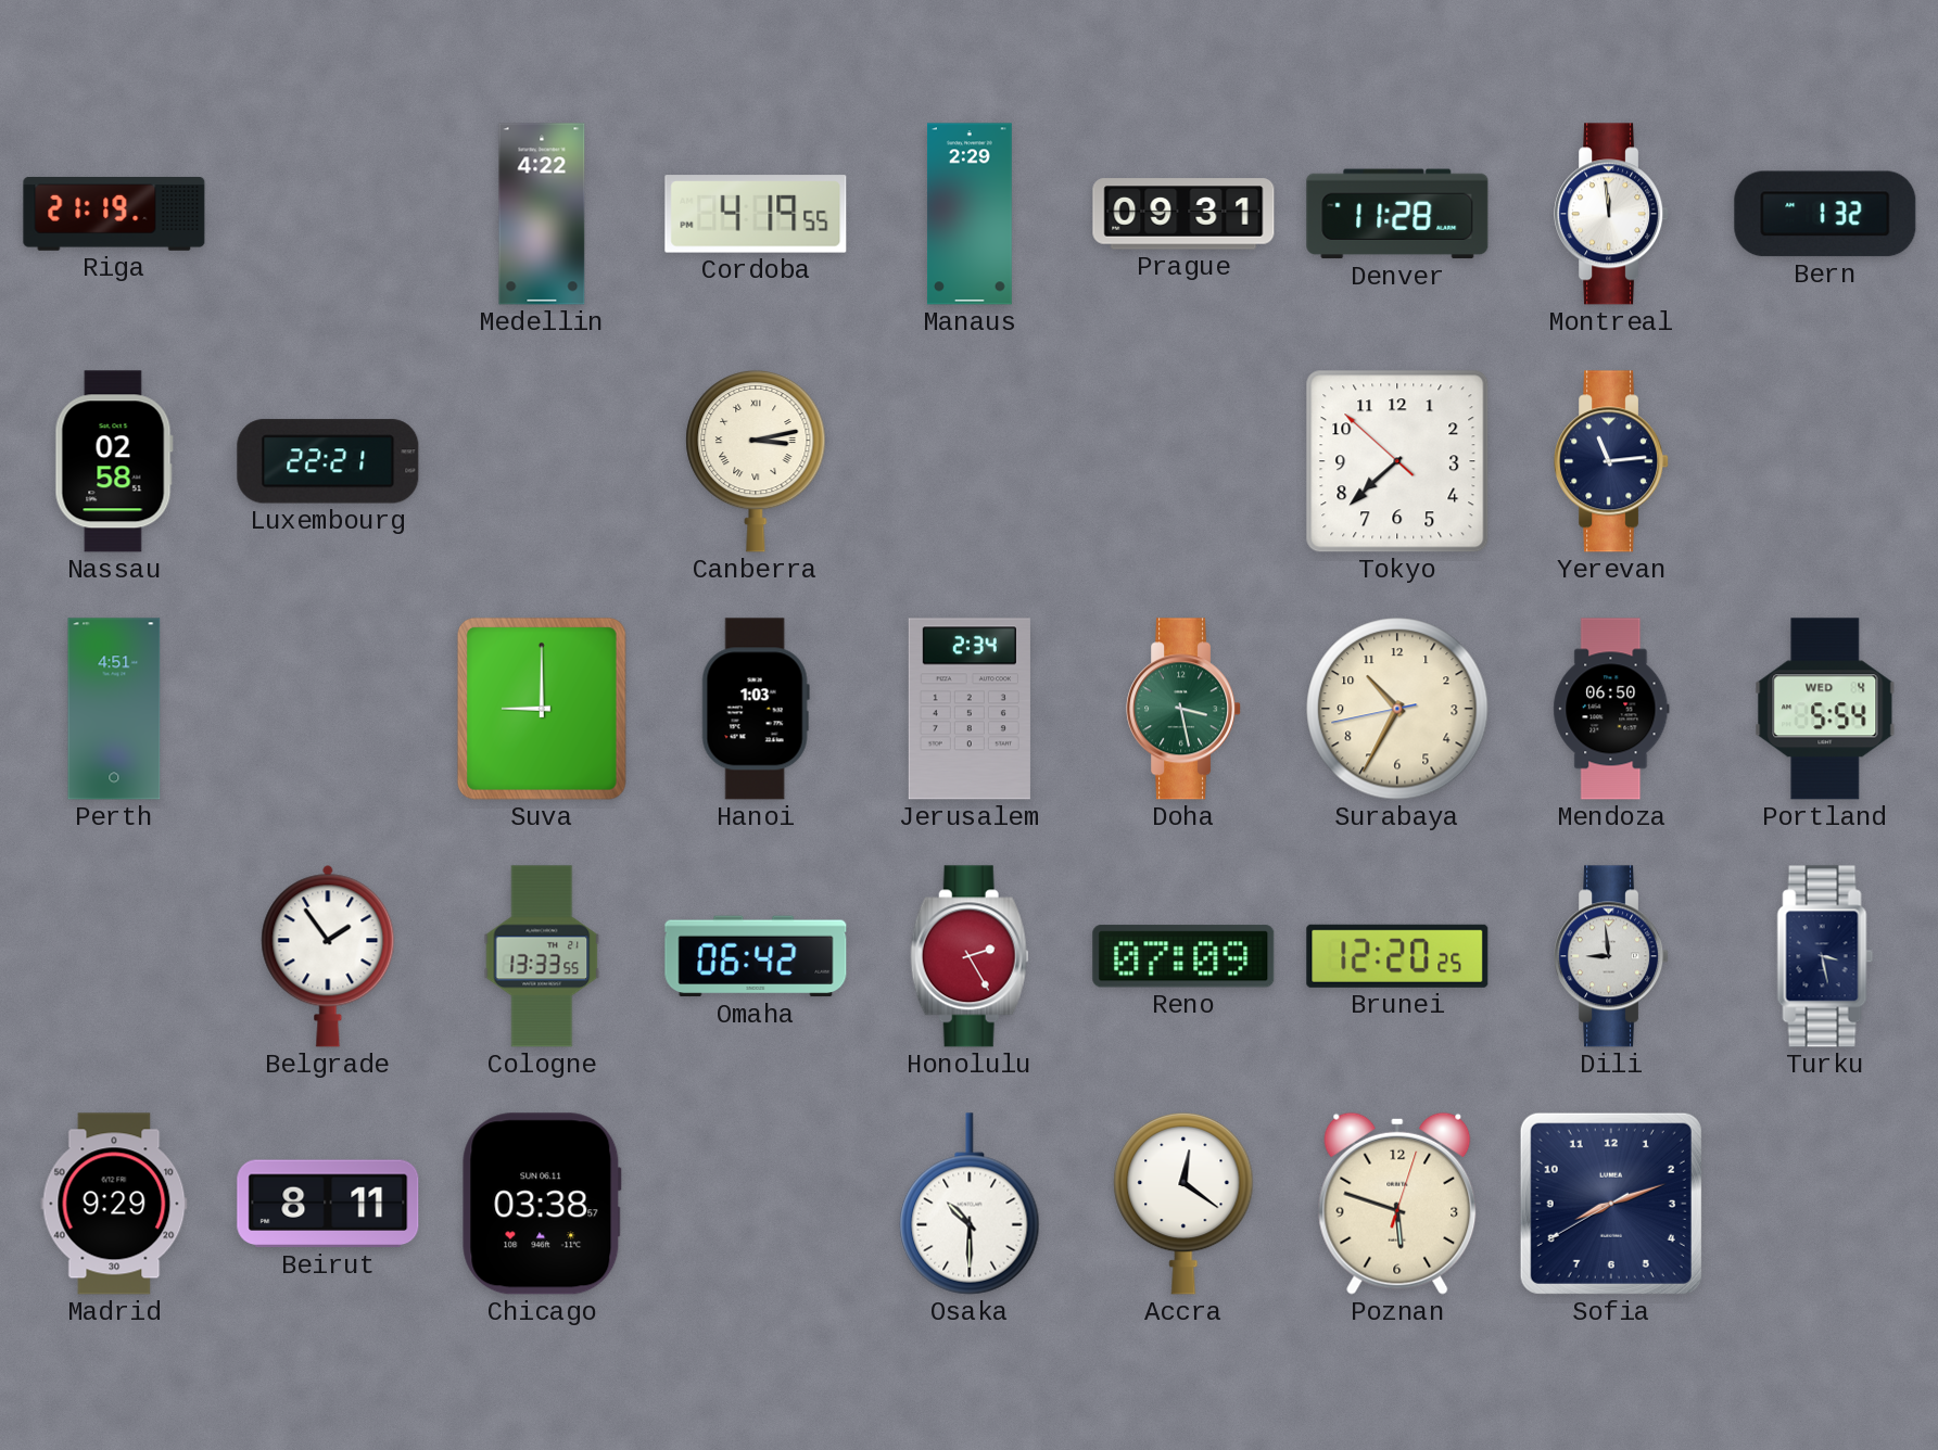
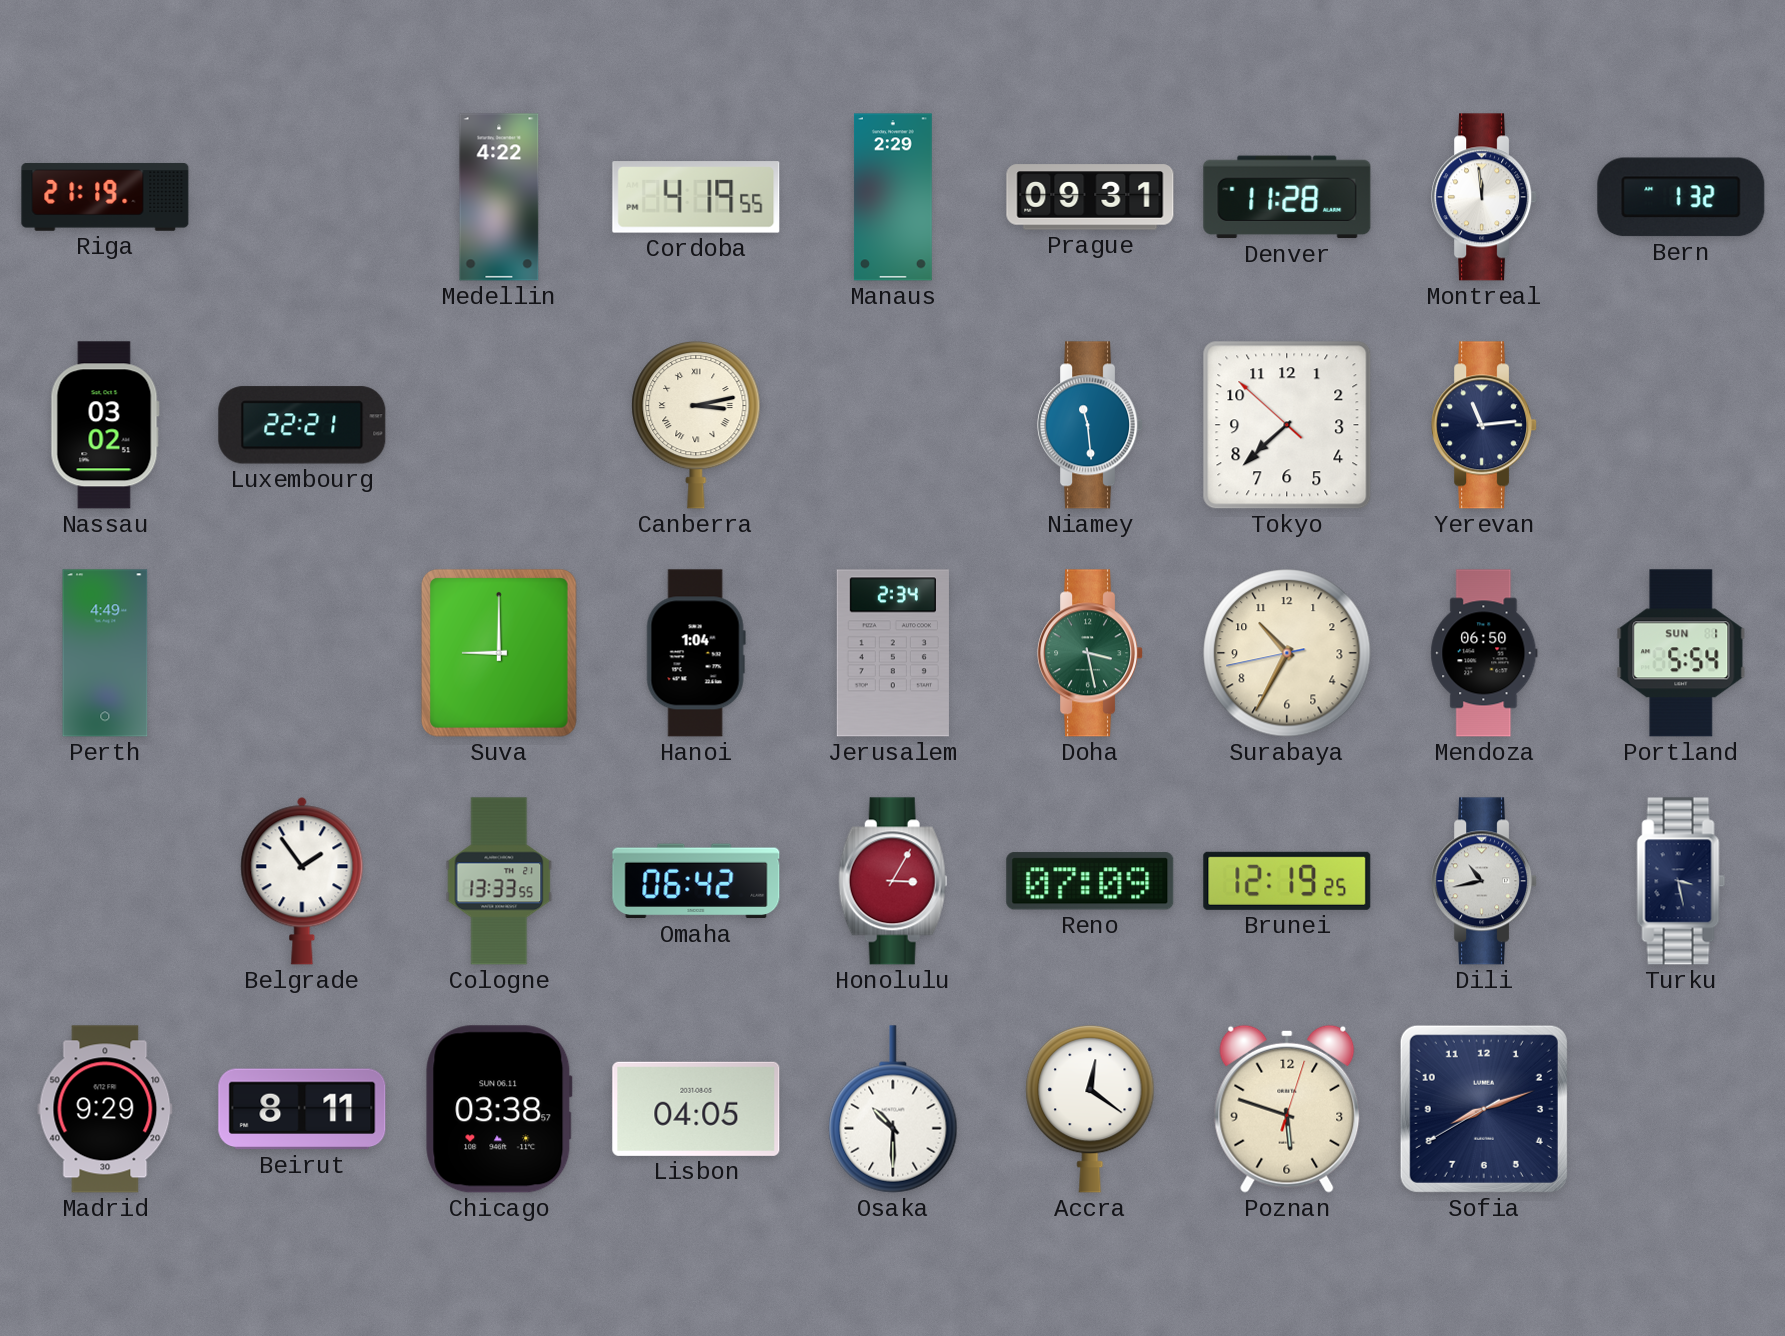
Nassau: 02:58 -> 03:02
Niamey: none -> 11:29
Perth: 4:51 -> 4:49
Hanoi: 1:03 -> 1:04
Portland date: WED 4 -> SUN 1
Honolulu: 2:25 -> 3:05
Brunei: 12:20 -> 12:19
Dili: 8:59 -> 10:43
Lisbon: none -> 04:05
